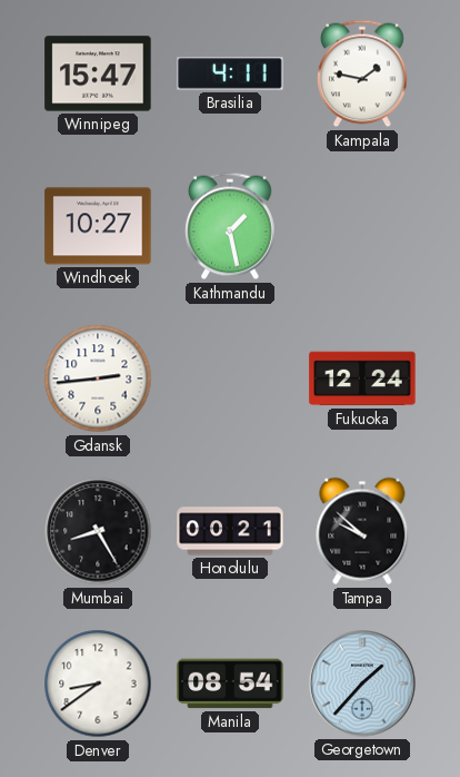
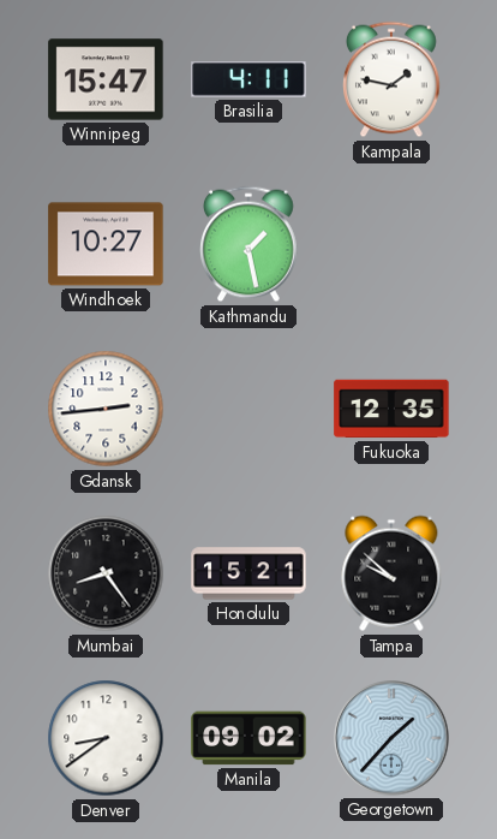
Fukuoka: 12:24 -> 12:35
Mumbai: 8:25 -> 8:24
Honolulu: 00:21 -> 15:21
Manila: 08:54 -> 09:02
